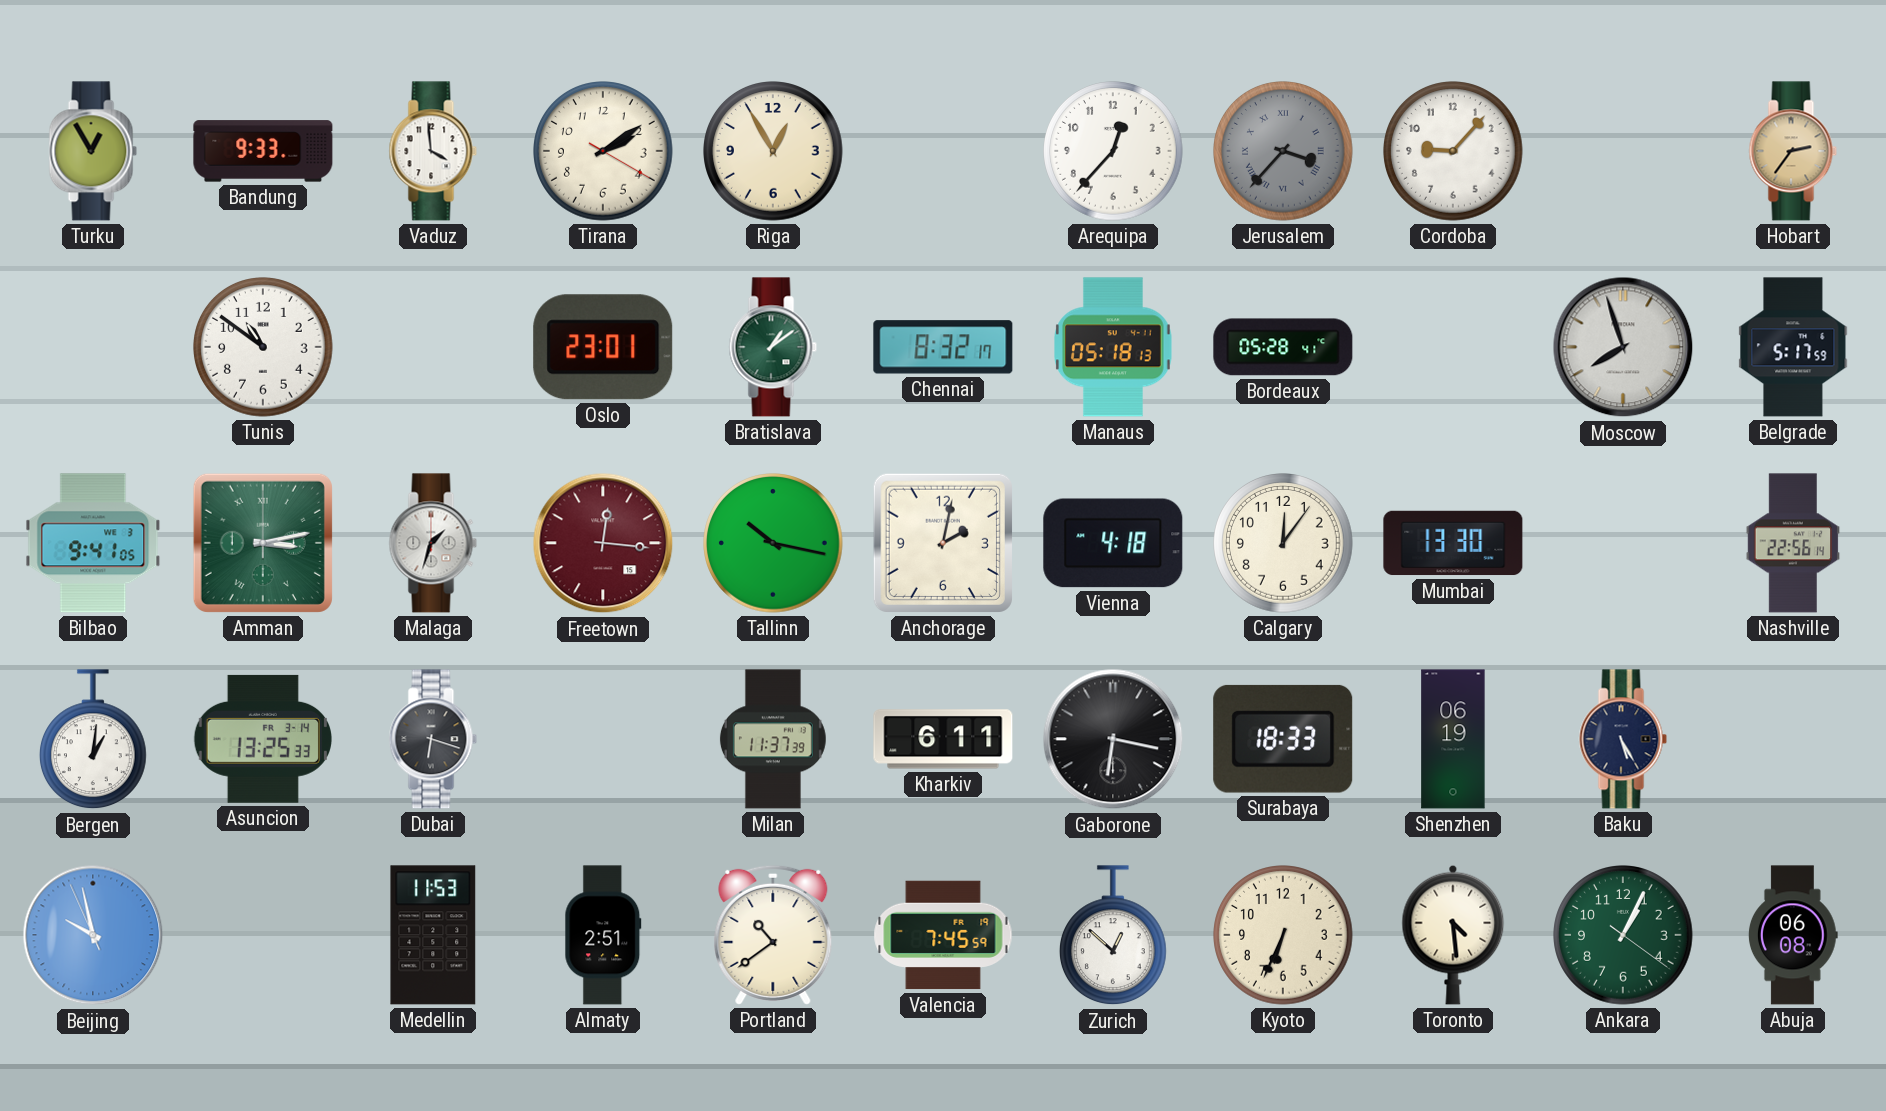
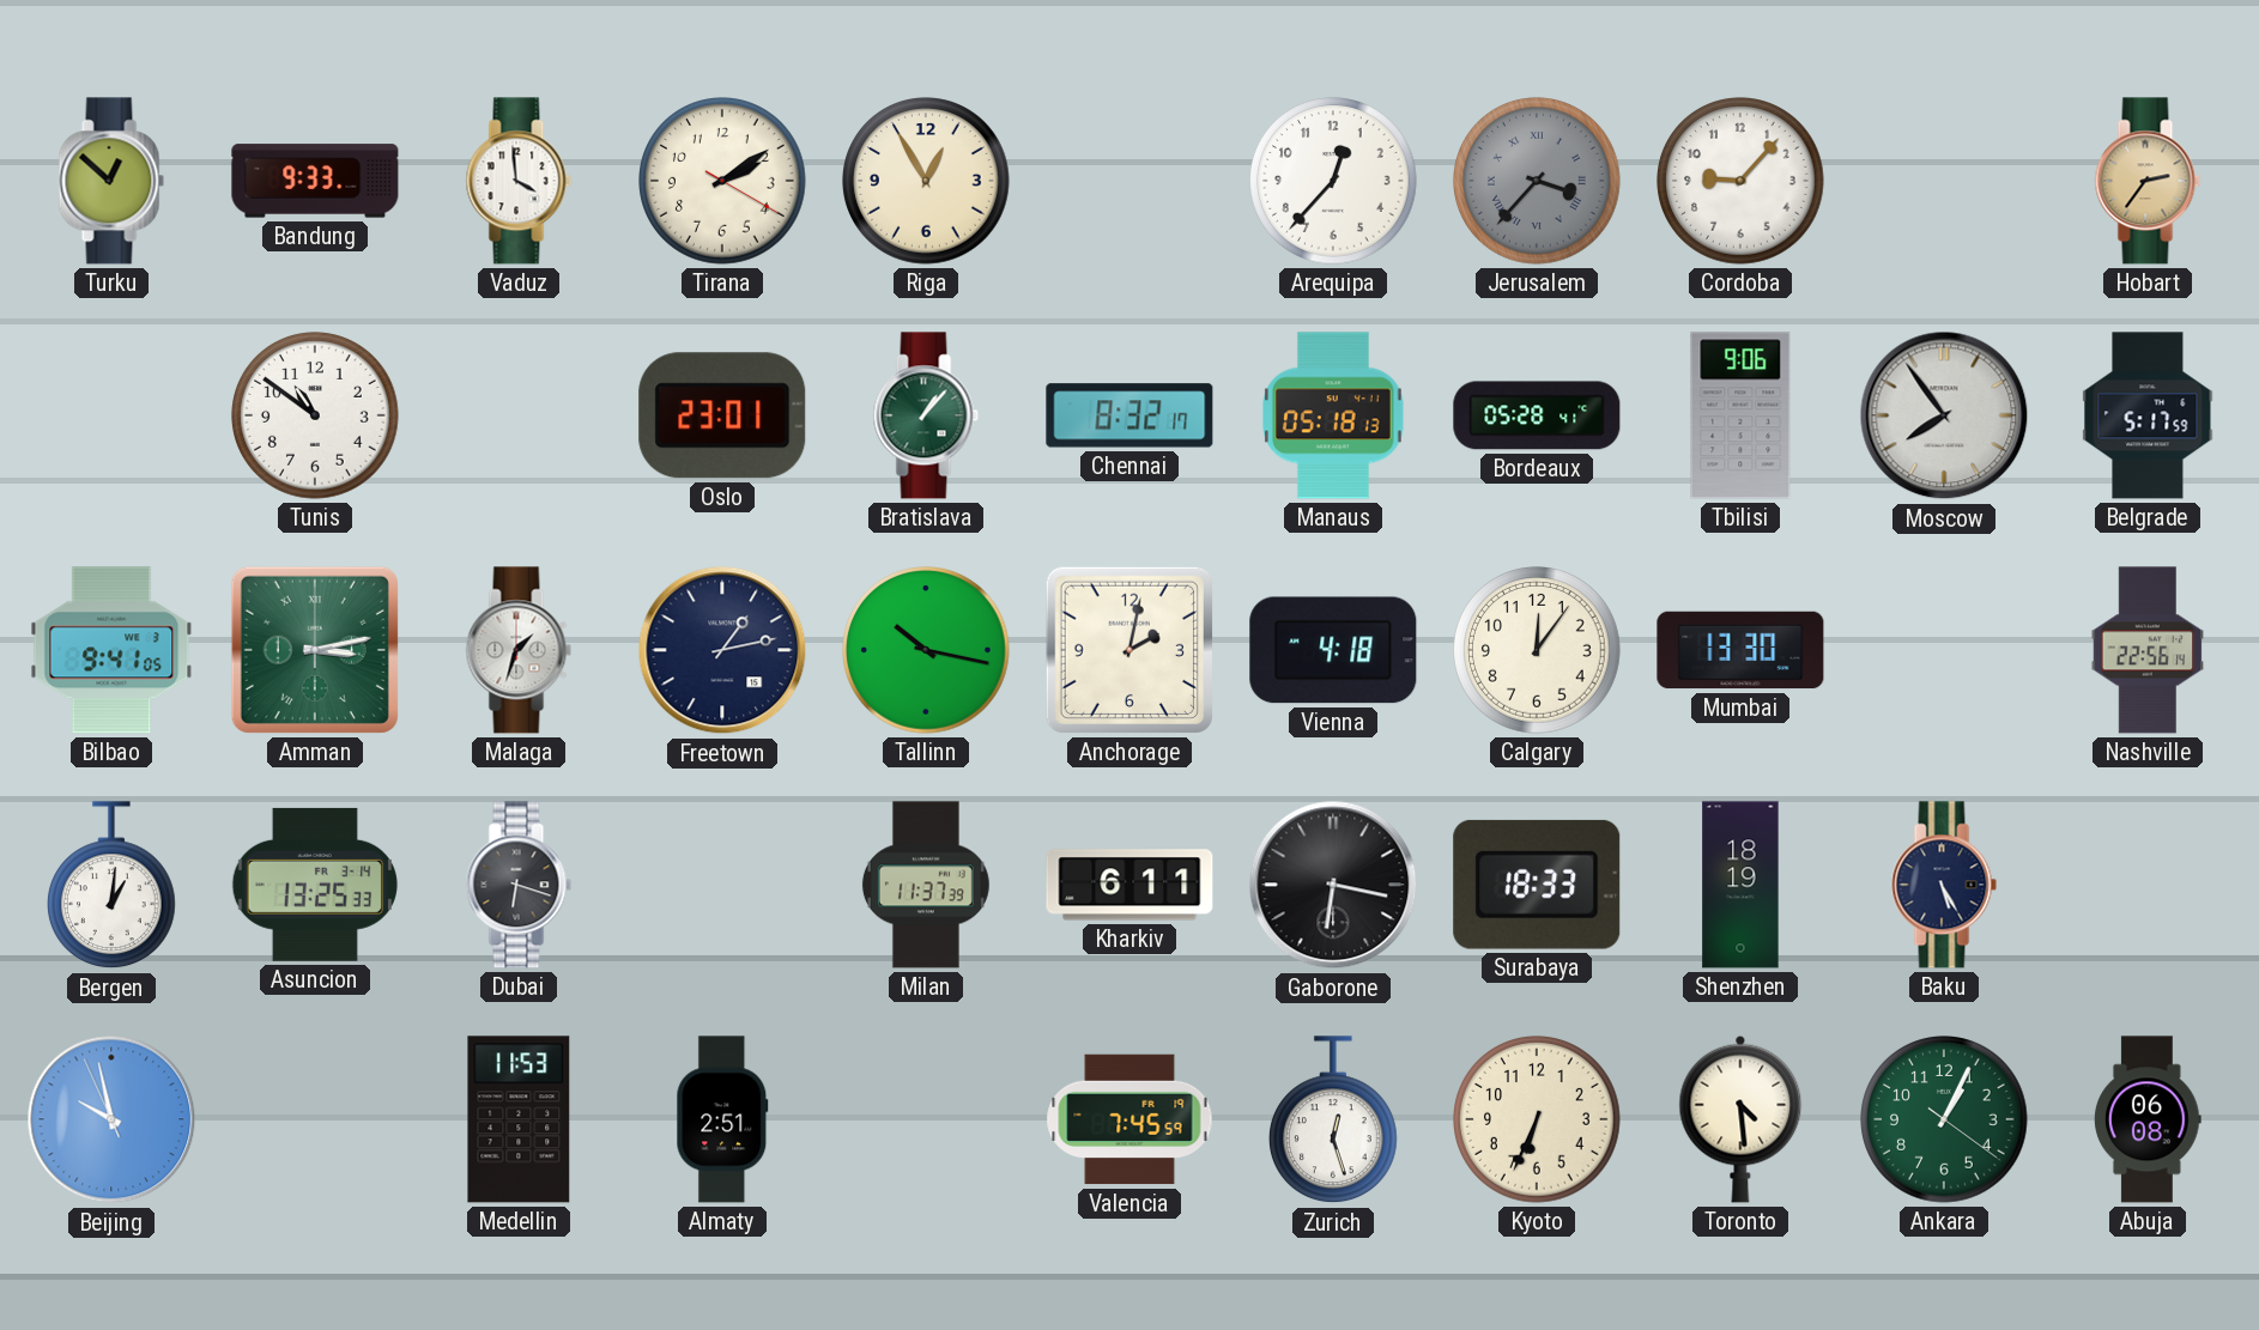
Turku: 12:55 -> 12:52
Bratislava: 1:09 -> 1:07
Tbilisi: none -> 9:06
Moscow: 7:57 -> 7:54
Freetown: 12:16 -> 1:13
Freetown dial: burgundy -> navy
Shenzhen: 06:19 -> 18:19
Portland: 10:39 -> none
Zurich: 12:52 -> 12:27
